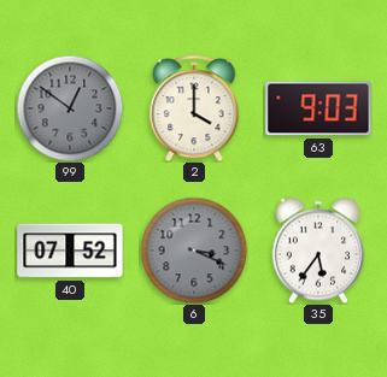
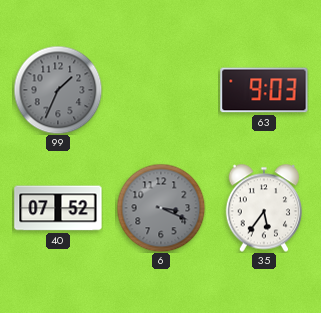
99: 12:51 -> 1:34
2: 4:00 -> none
